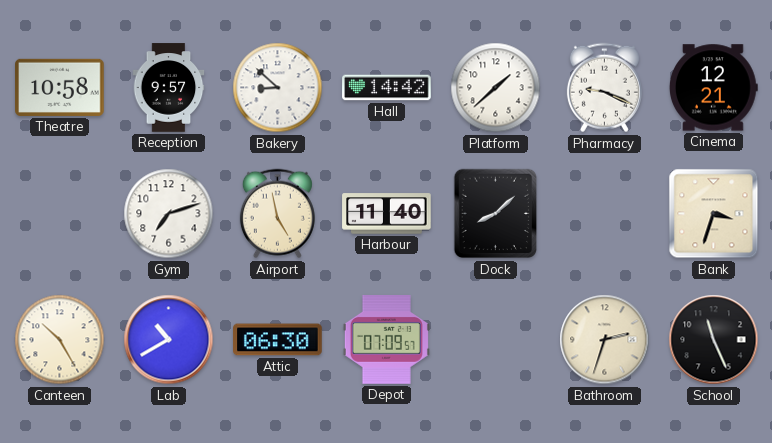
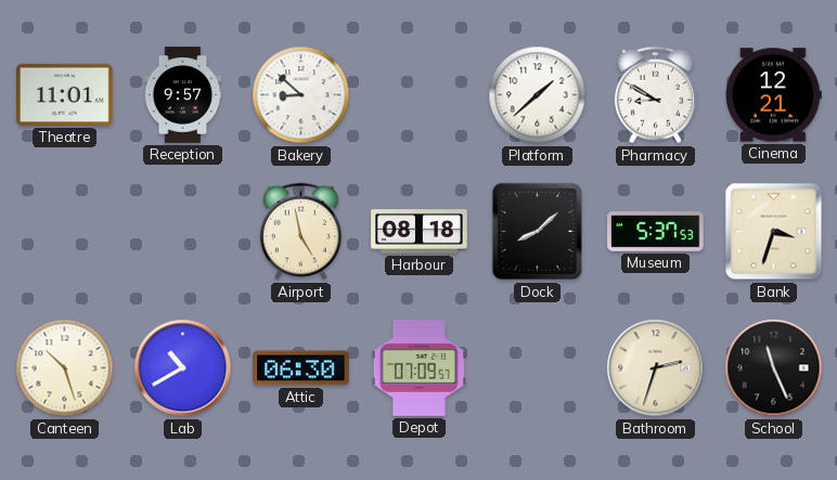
Theatre: 10:58 -> 11:01
Hall: 14:42 -> none
Pharmacy: 9:19 -> 8:50
Gym: 7:12 -> none
Harbour: 11:40 -> 08:18
Museum: none -> 5:37
Canteen: 10:25 -> 10:27
